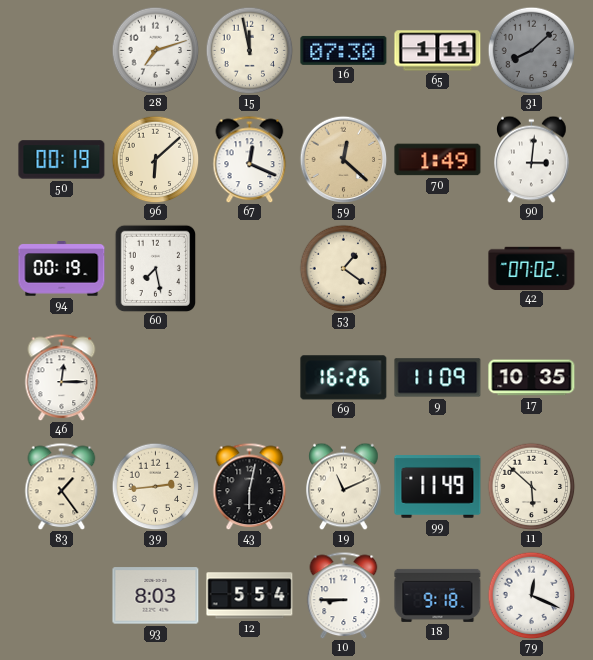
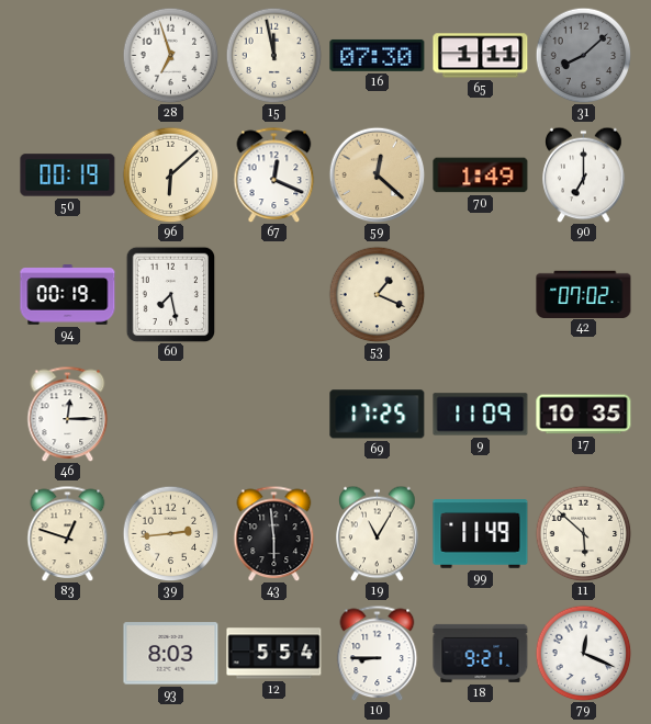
28: 7:12 -> 6:57
90: 3:01 -> 7:00
53: 1:21 -> 1:19
69: 16:26 -> 17:25
83: 1:24 -> 12:48
43: 6:02 -> 5:59
19: 11:11 -> 11:05
18: 9:18 -> 9:21
